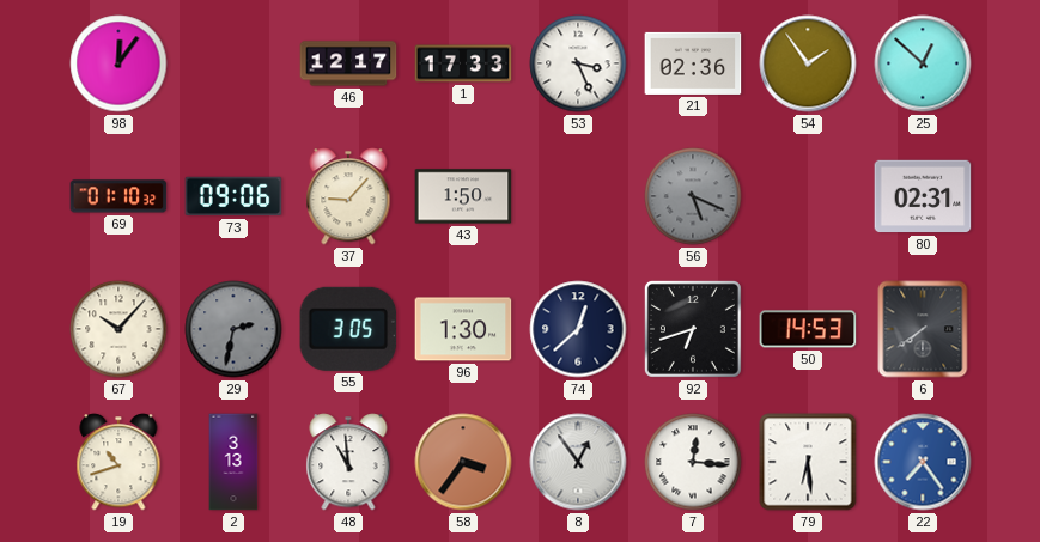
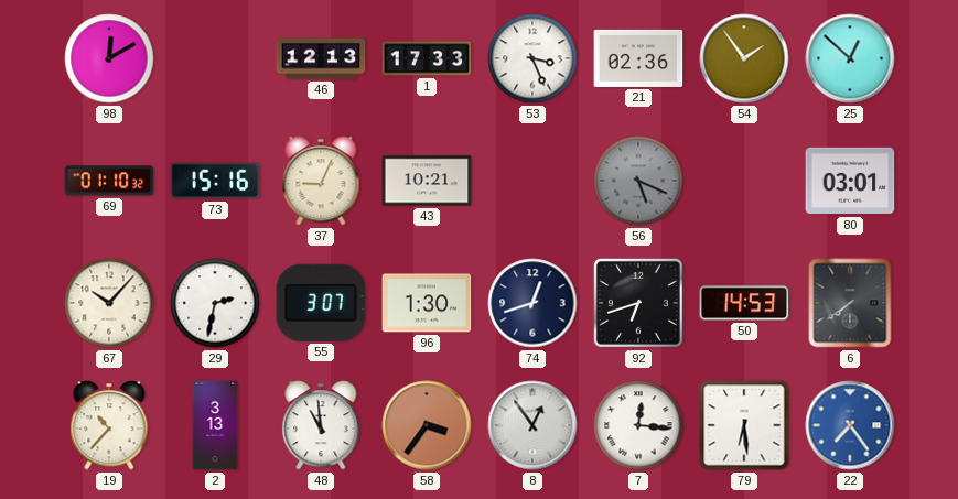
98: 12:06 -> 12:10
46: 12:17 -> 12:13
73: 09:06 -> 15:16
37: 9:07 -> 9:04
43: 1:50 -> 10:21
80: 02:31 -> 03:01
29 dial: grey -> white
55: 3:05 -> 3:07
74: 12:38 -> 12:42
19: 10:42 -> 10:37
